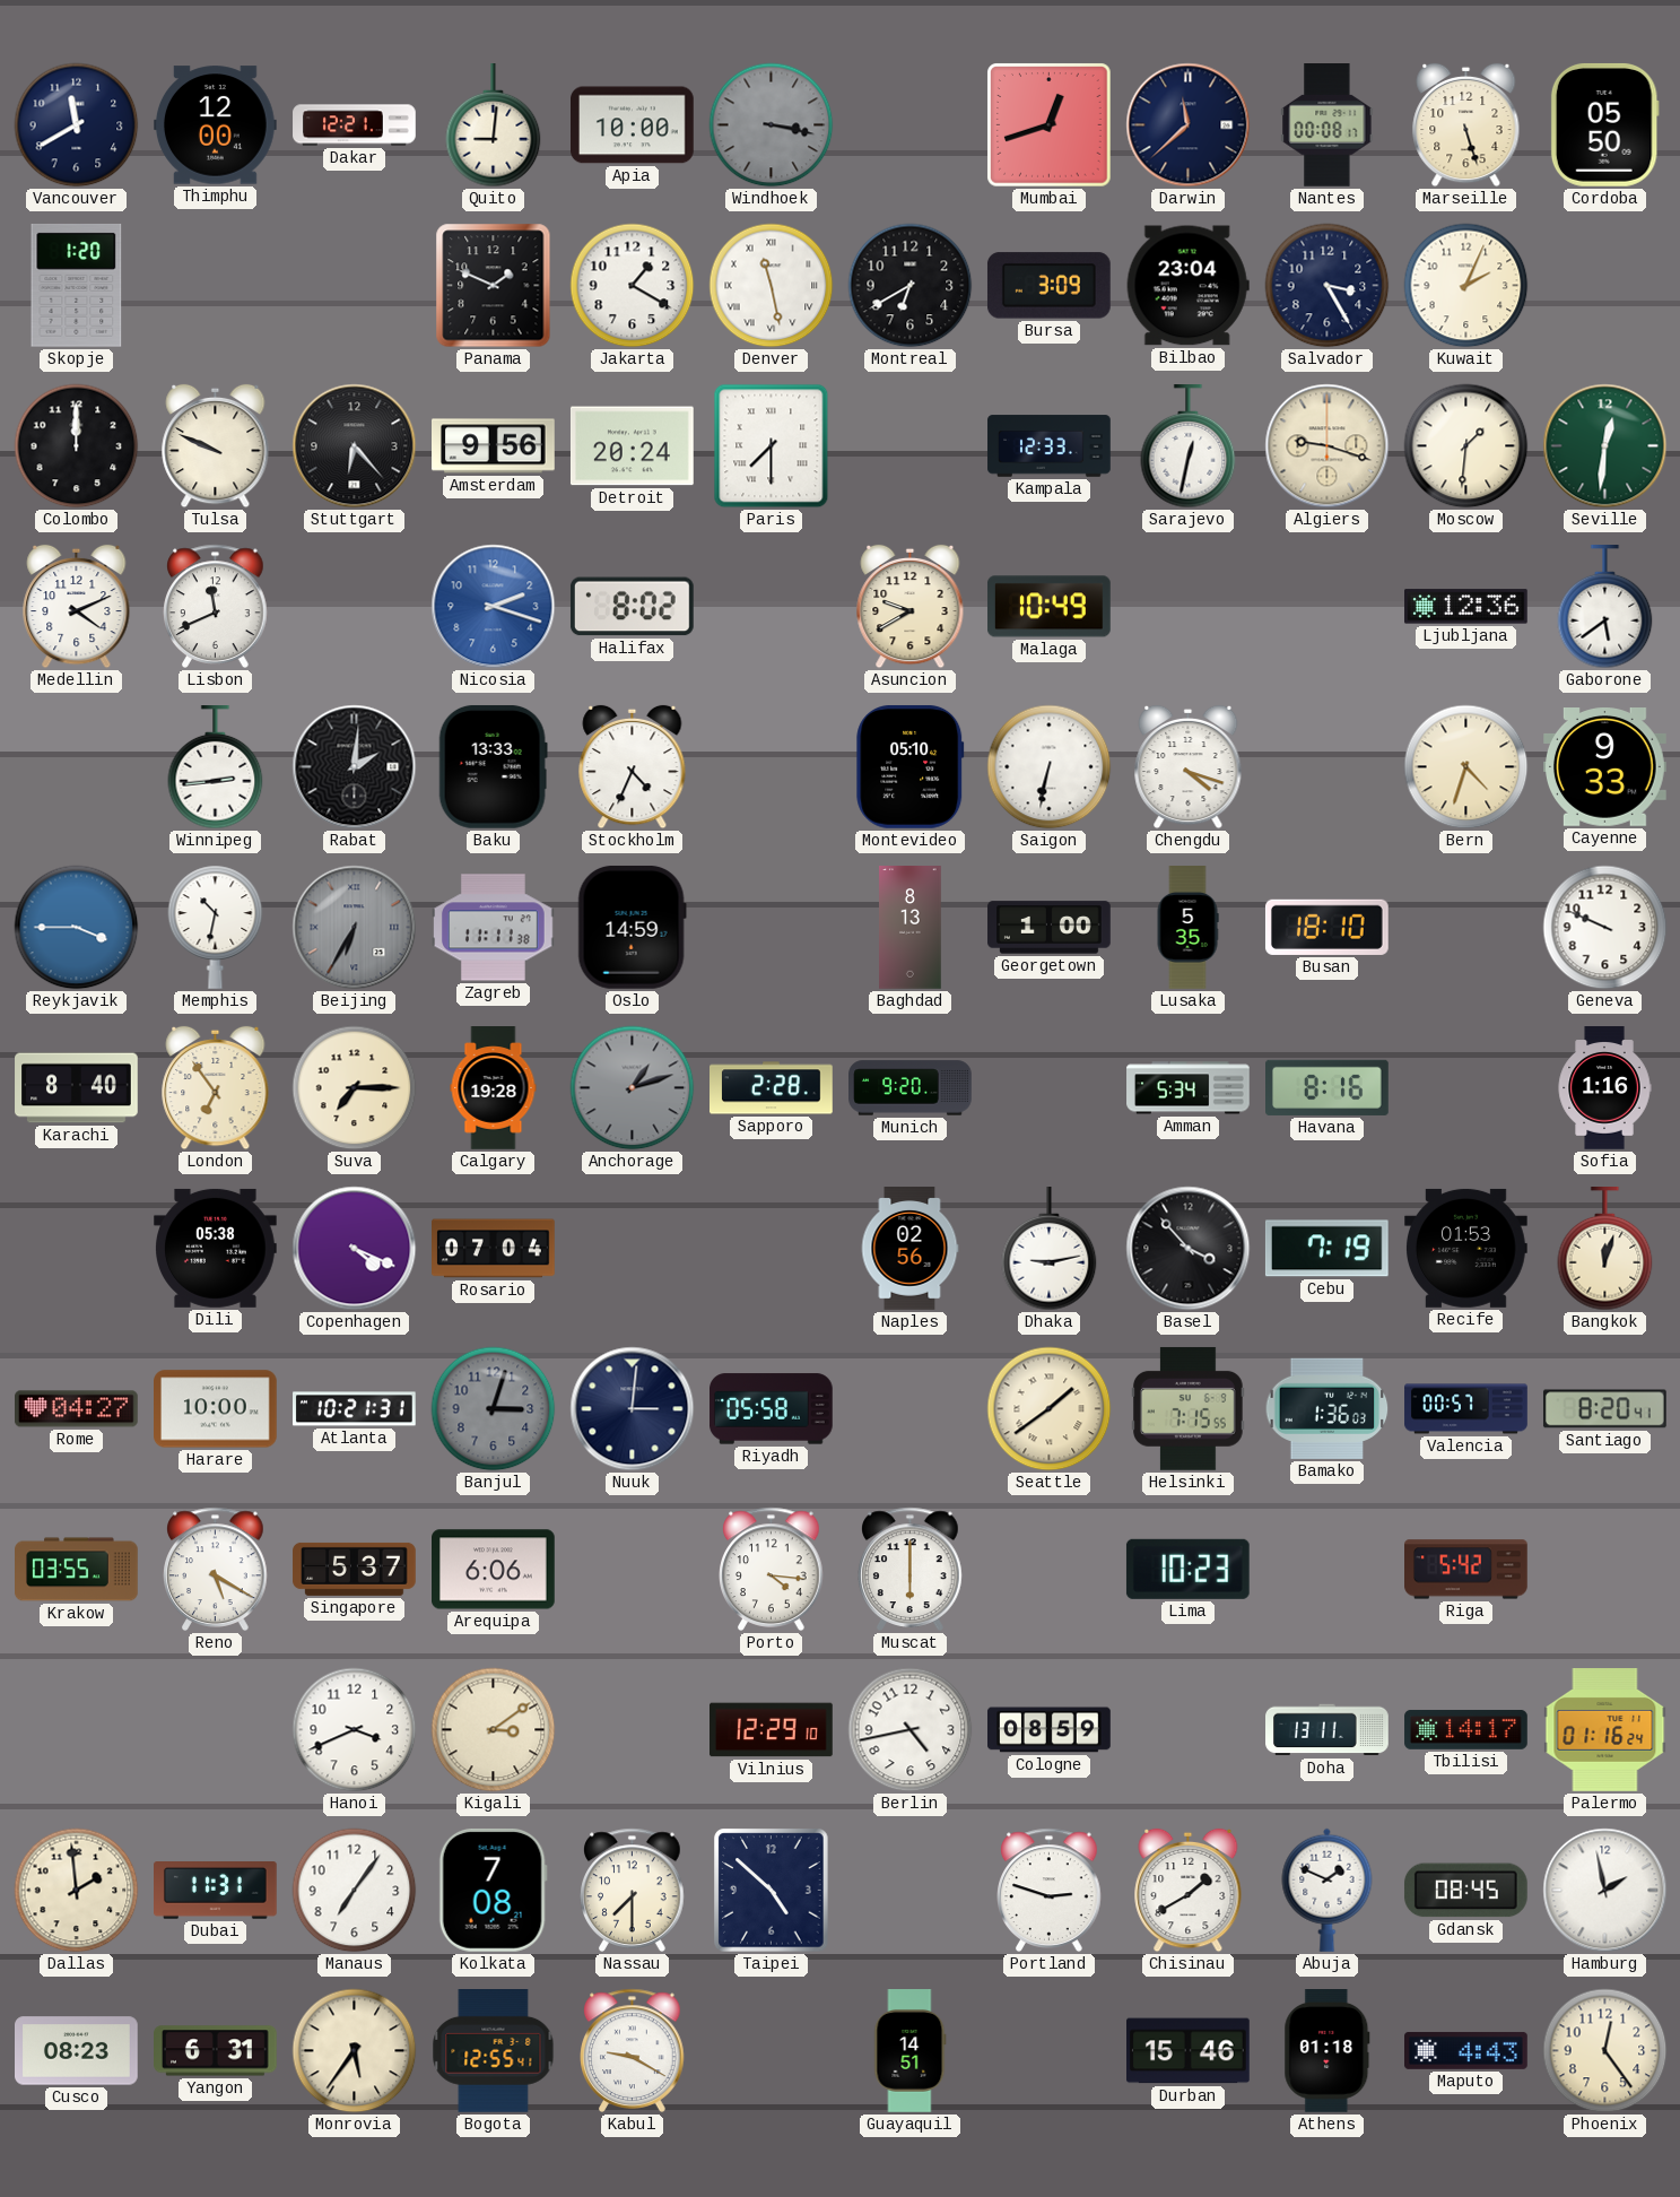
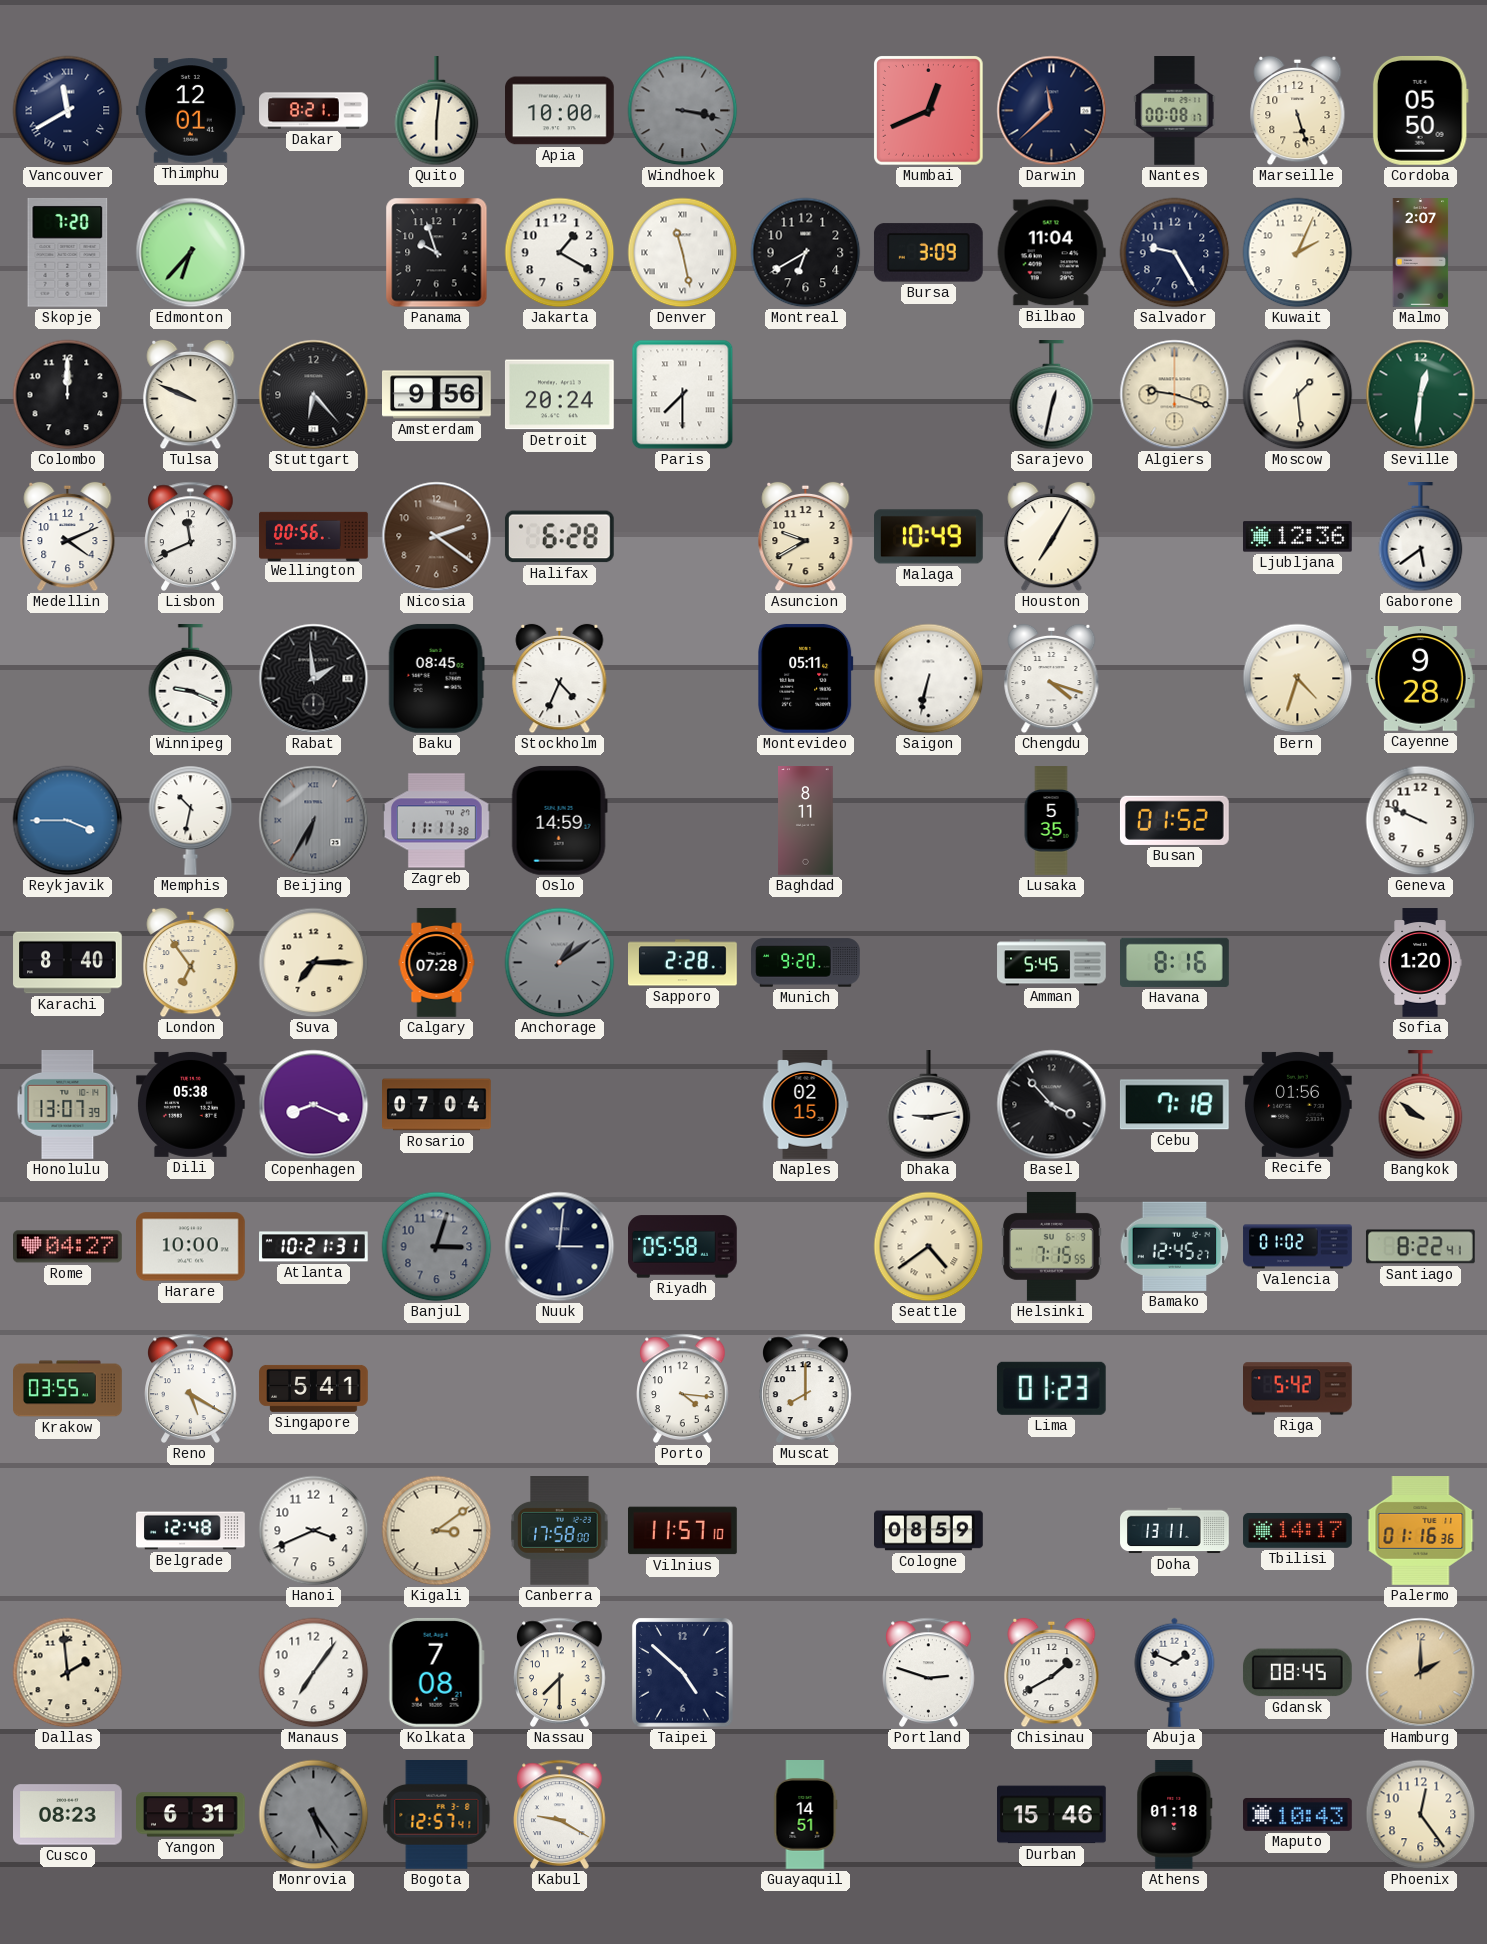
Vancouver numerals: Arabic -> Roman
Thimphu: 12:00 -> 12:01
Dakar: 12:21 -> 8:21
Quito: 9:01 -> 6:01
Mumbai: 12:42 -> 12:41
Skopje: 1:20 -> 7:20
Edmonton: none -> 6:37
Panama: 1:49 -> 9:57
Bilbao: 23:04 -> 11:04
Salvador: 3:25 -> 9:25
Malmo: none -> 2:07
Kampala: 12:33 -> none
Moscow: 1:31 -> 1:29
Wellington: none -> 00:56
Nicosia: 2:18 -> 2:21
Nicosia dial: blue -> brown
Halifax: 8:02 -> 6:28
Houston: none -> 7:05
Winnipeg: 2:44 -> 9:19
Rabat: 2:01 -> 1:59
Baku: 13:33 -> 08:45
Montevideo: 05:10 -> 05:11
Cayenne: 9:33 -> 9:28
Baghdad: 8:13 -> 8:11
Georgetown: 1:00 -> none
Busan: 18:10 -> 01:52
Calgary: 19:28 -> 07:28
Anchorage: 1:12 -> 1:09
Amman: 5:34 -> 5:45
Sofia: 1:16 -> 1:20
Honolulu: none -> 13:07
Copenhagen: 4:19 -> 8:19
Naples: 02:56 -> 02:15
Cebu: 7:19 -> 7:18
Recife: 01:53 -> 01:56
Bangkok: 12:03 -> 9:51
Seattle: 1:39 -> 4:39
Bamako: 1:36 -> 12:45
Valencia: 00:57 -> 01:02
Santiago: 8:20 -> 8:22
Singapore: 5:37 -> 5:41
Arequipa: 6:06 -> none
Muscat: 6:00 -> 8:00
Lima: 10:23 -> 01:23
Belgrade: none -> 12:48
Canberra: none -> 17:58
Vilnius: 12:29 -> 11:57
Berlin: 4:43 -> none
Palermo: 01:16:24 -> 01:16:36
Dubai: 11:31 -> none
Hamburg: 1:58 -> 2:00
Hamburg dial: white -> champagne
Monrovia: 5:36 -> 5:24
Monrovia dial: cream -> grey
Bogota: 12:55 -> 12:57
Maputo: 4:43 -> 10:43
